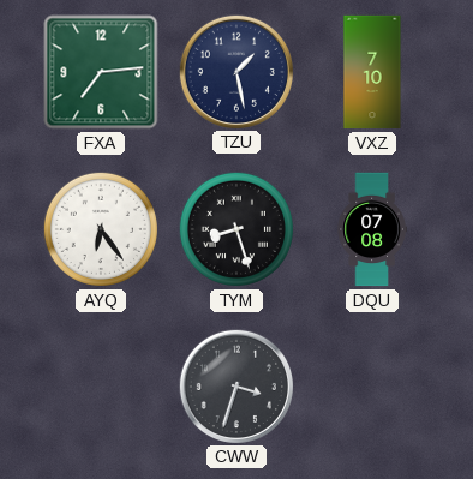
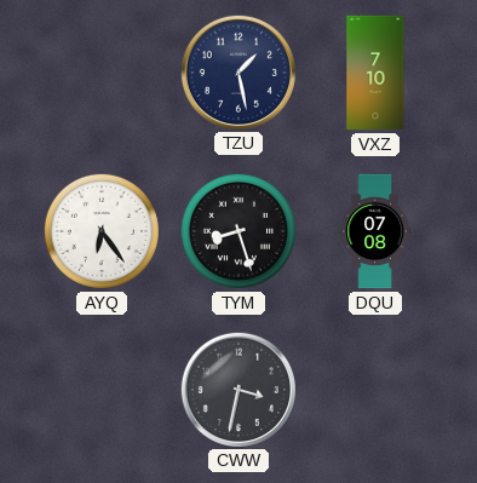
FXA: 7:14 -> none
CWW: 3:33 -> 3:32
